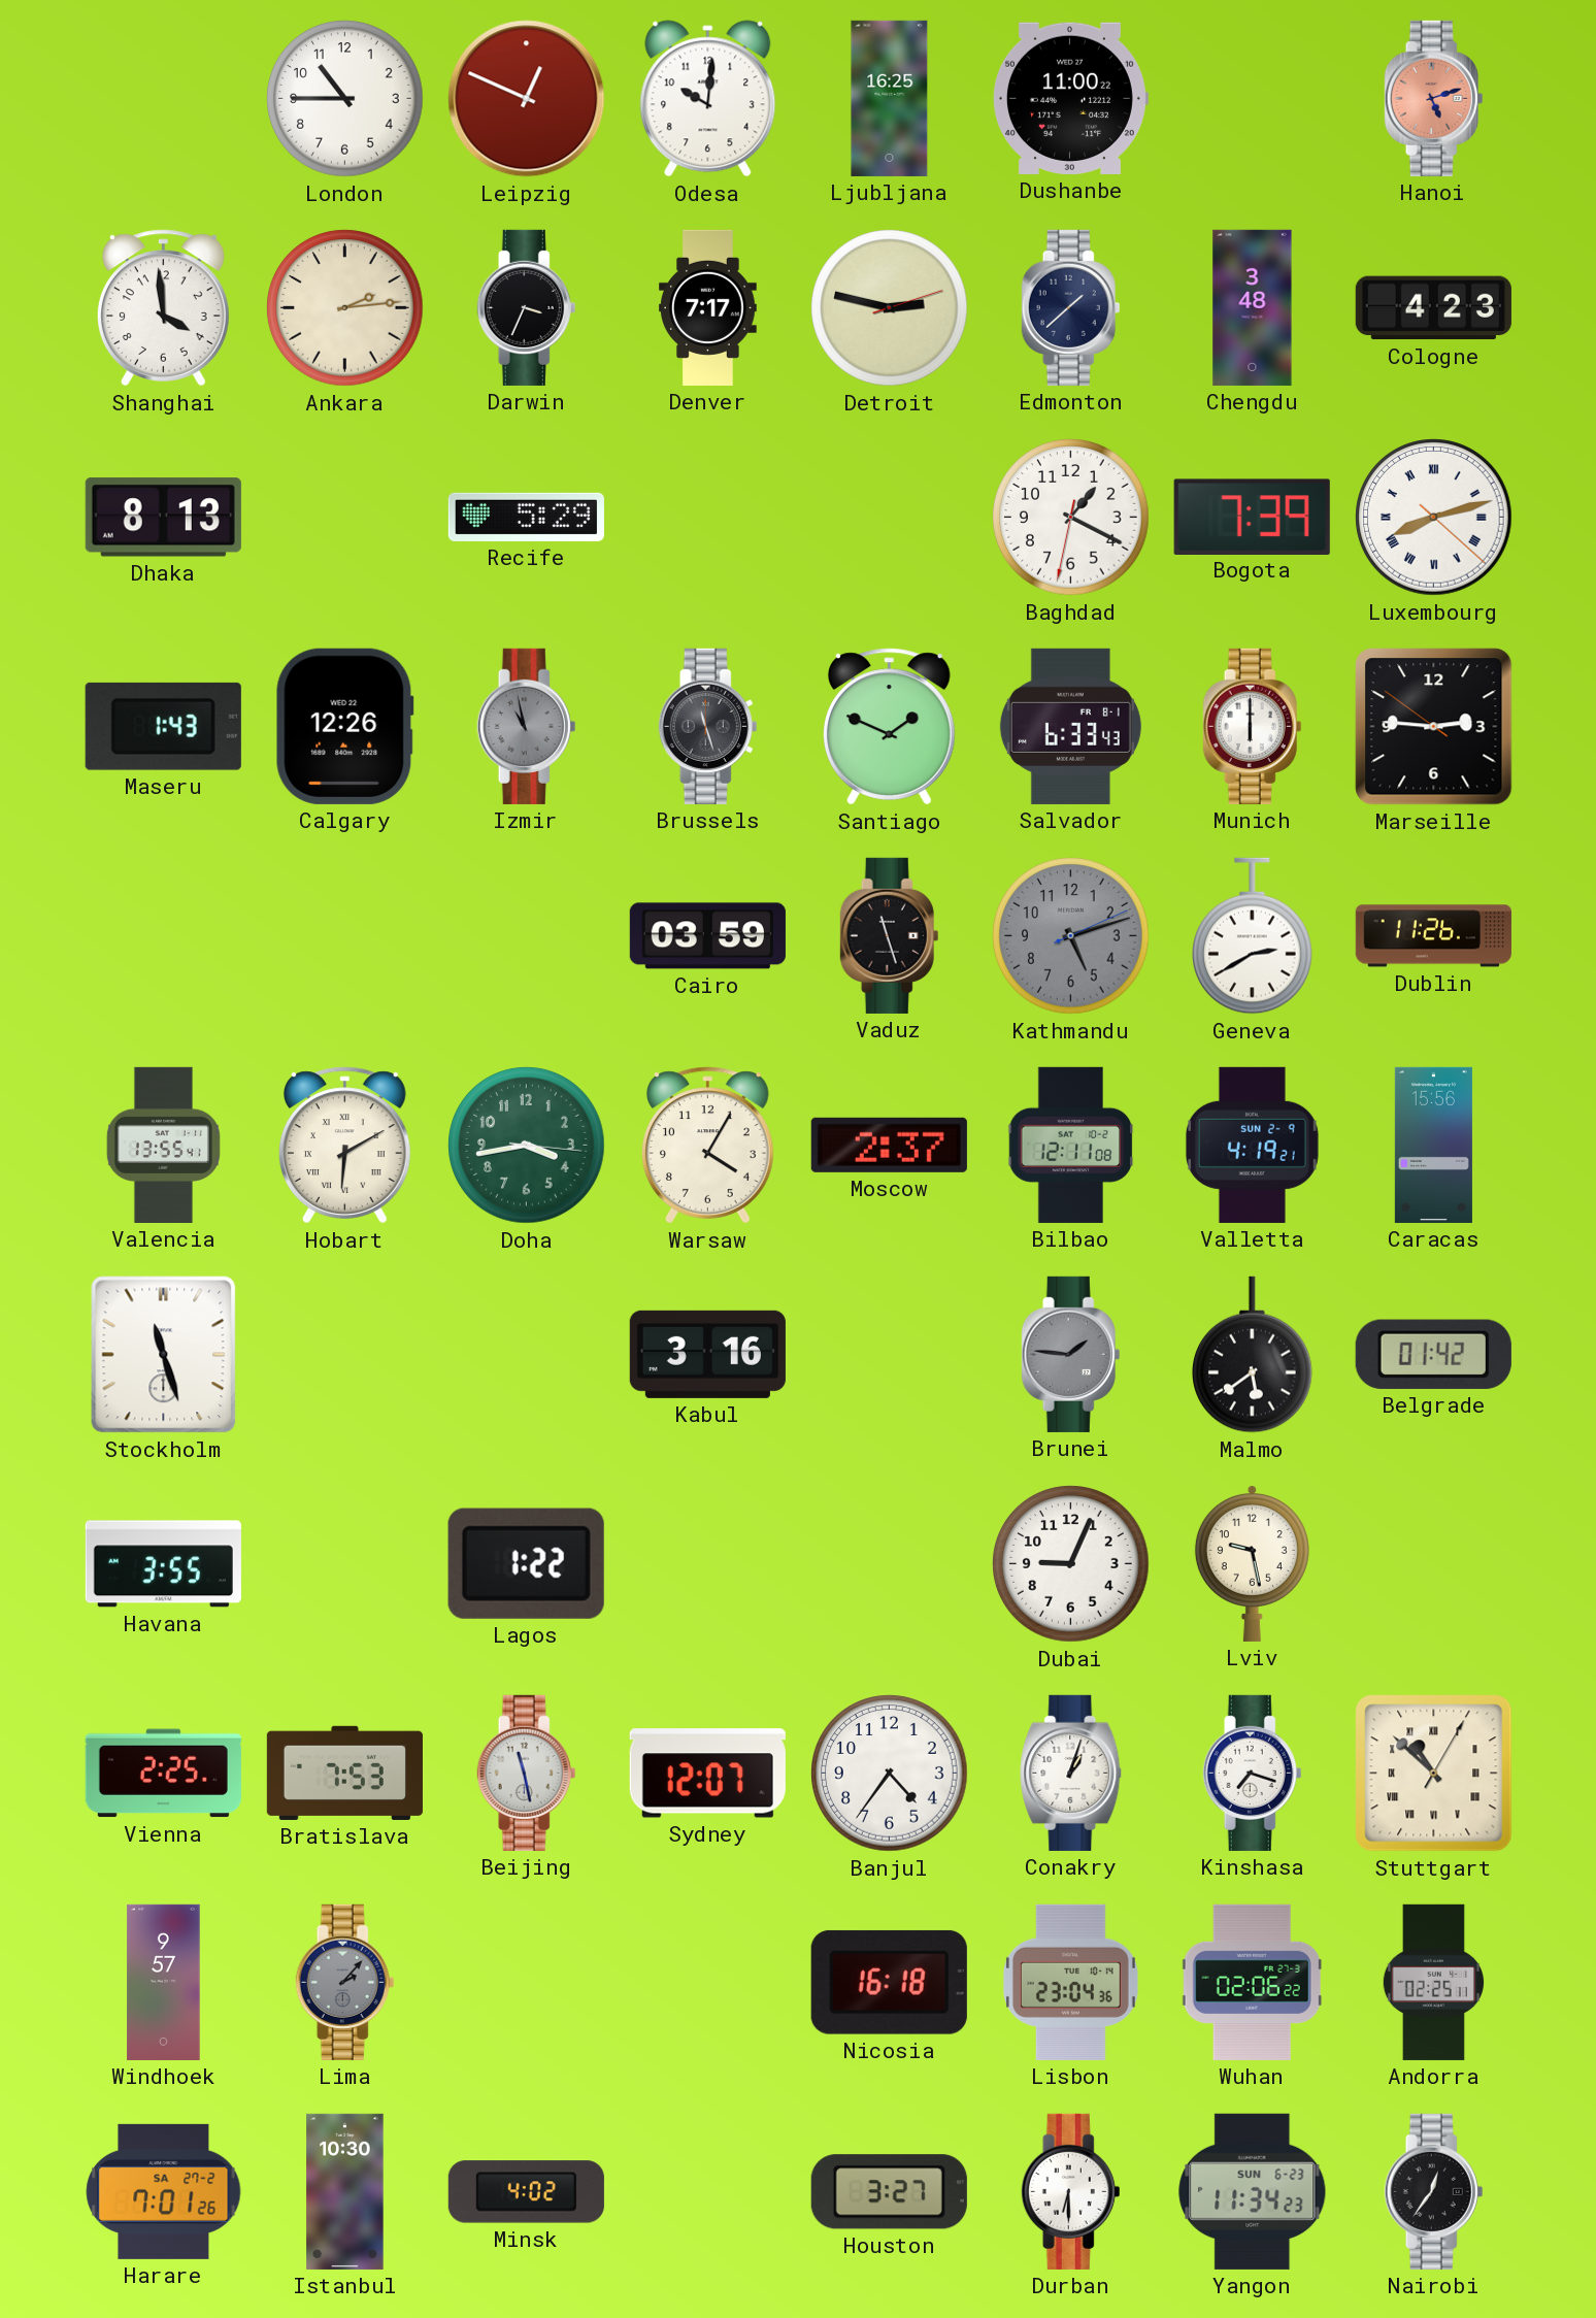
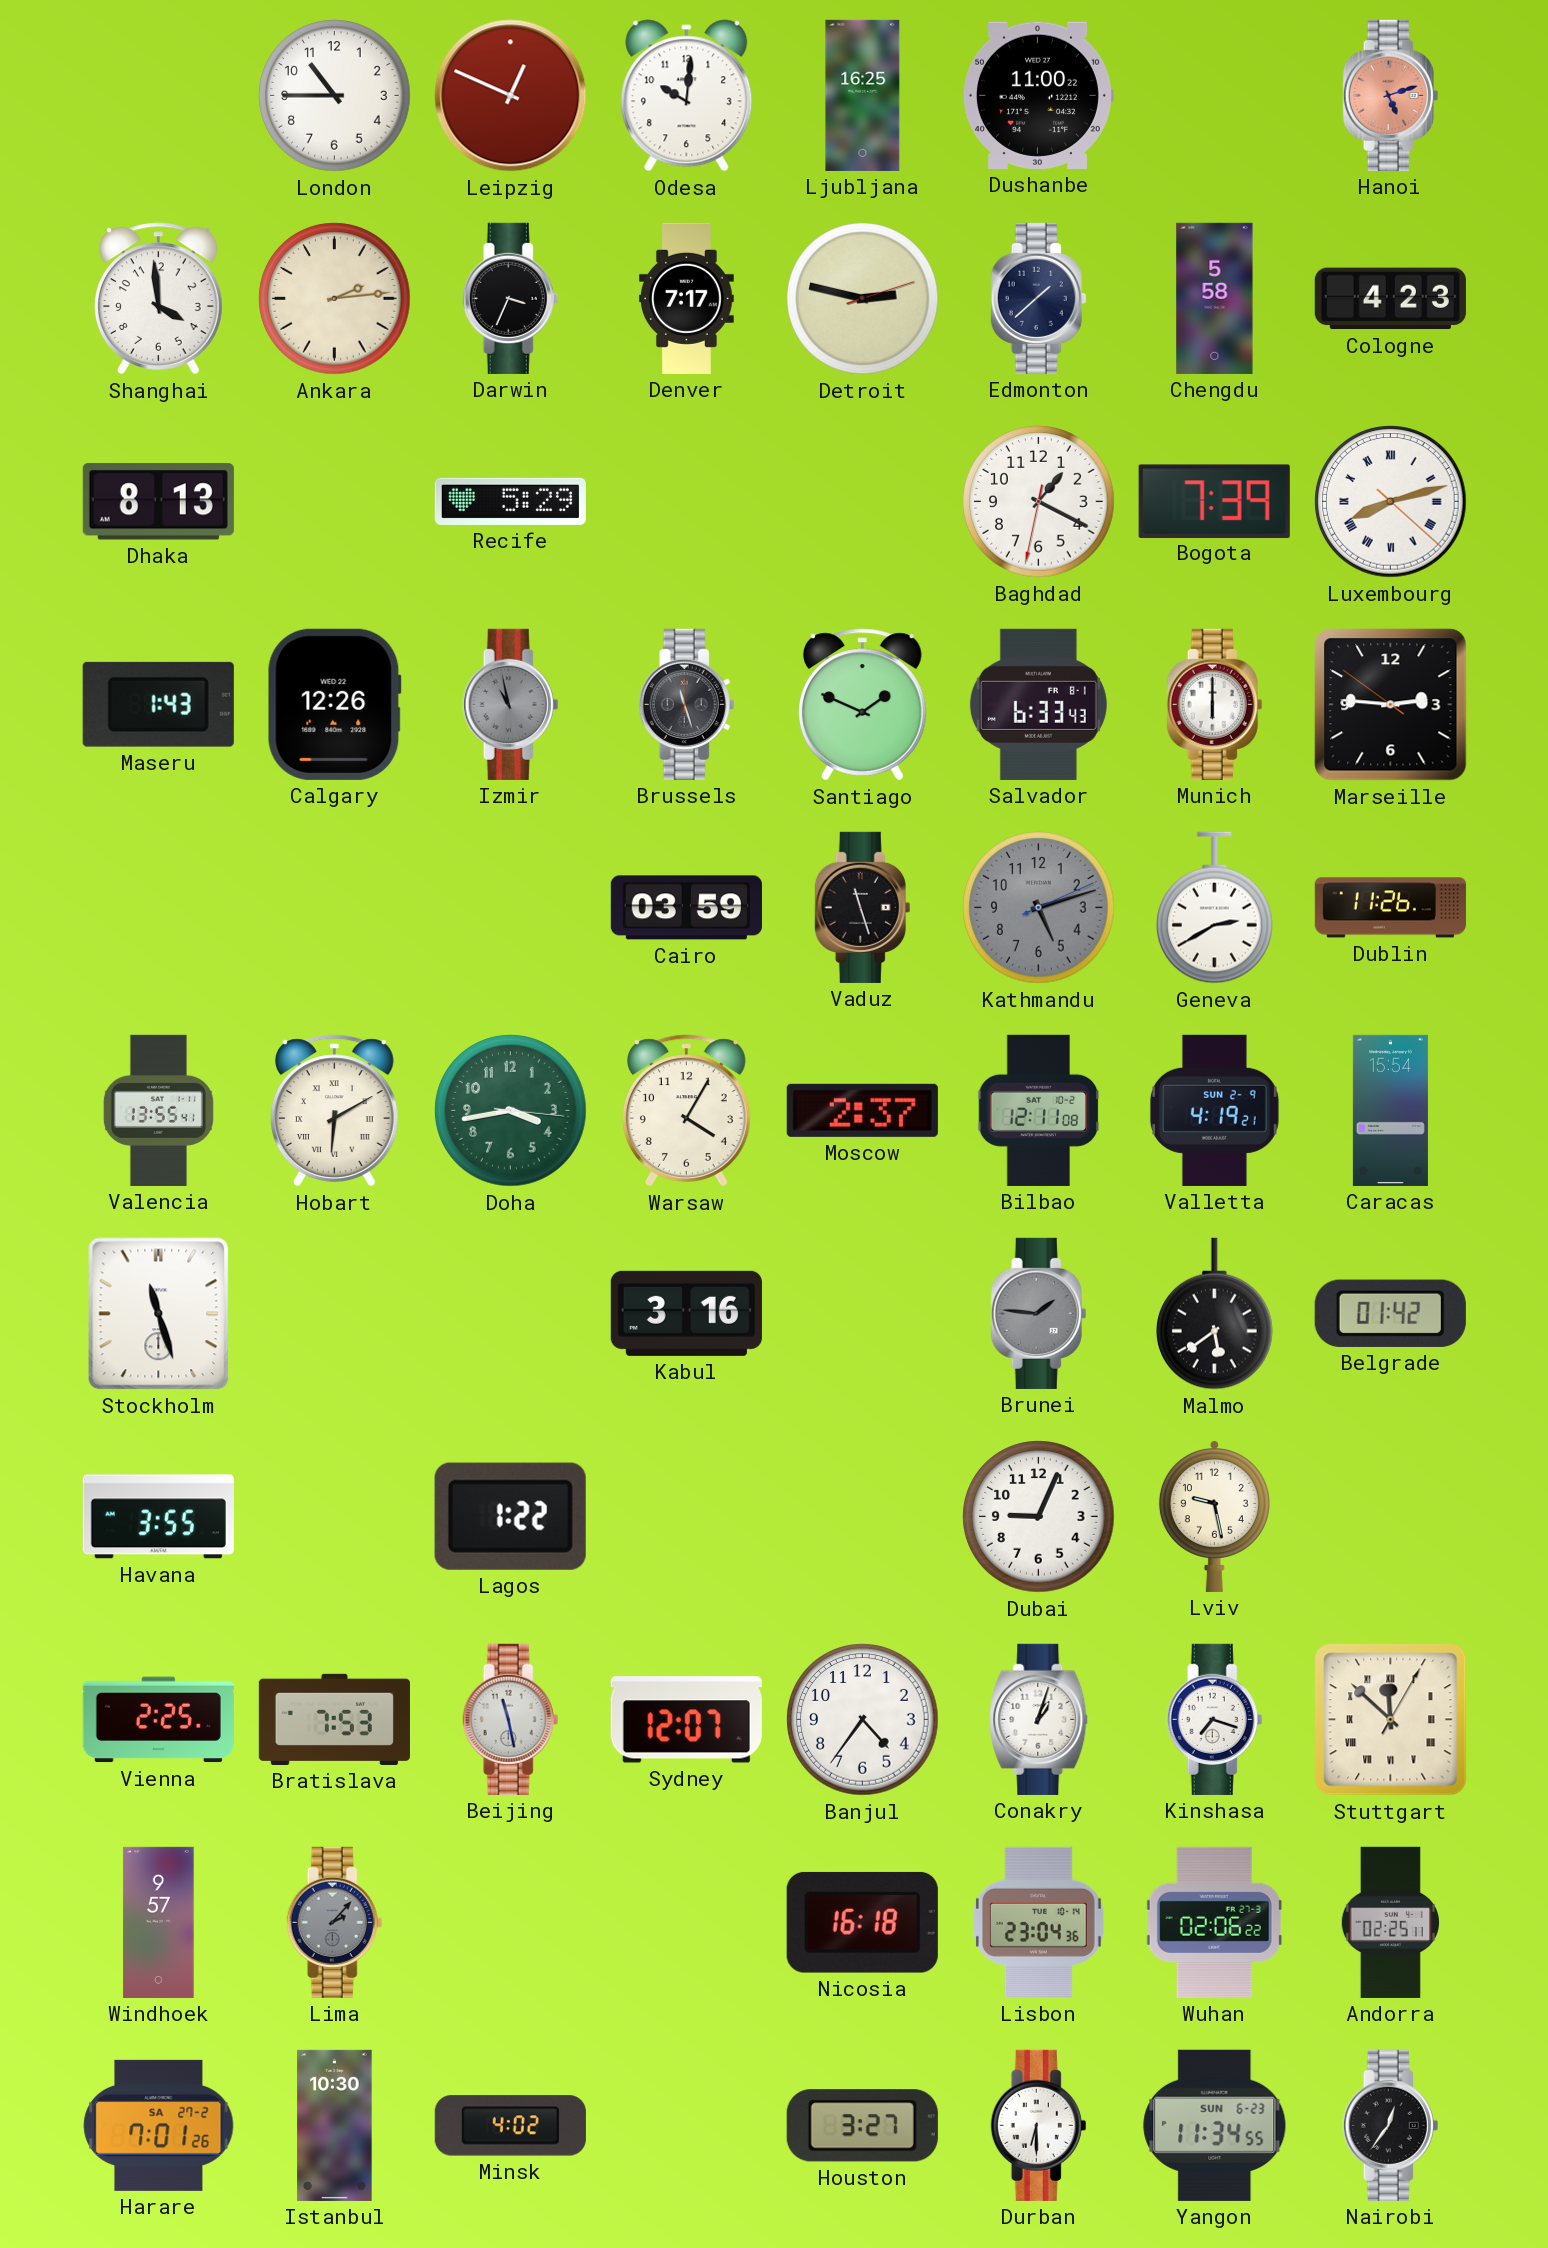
Chengdu: 3:48 -> 5:58
Caracas: 15:56 -> 15:54
Stuttgart: 10:52 -> 11:52
Yangon: 11:34:23 -> 11:34:55
